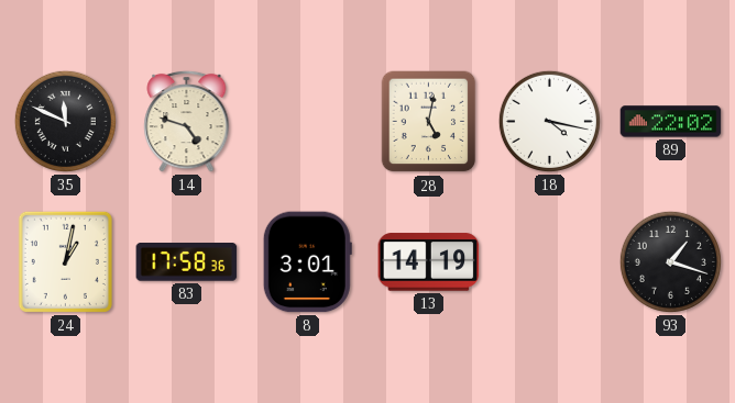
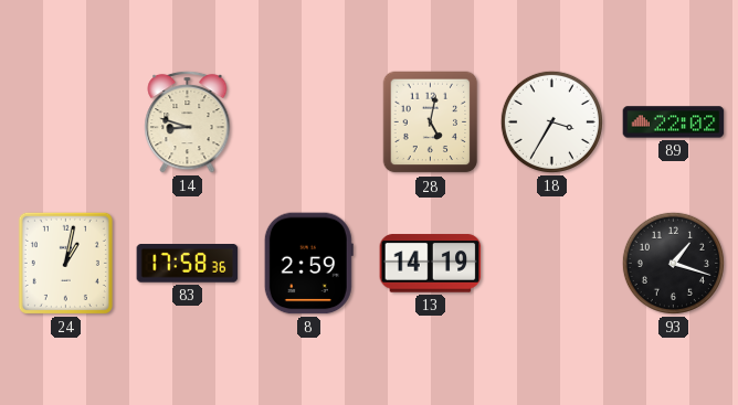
35: 11:49 -> none
14: 4:48 -> 8:48
18: 4:17 -> 3:35
8: 3:01 -> 2:59
